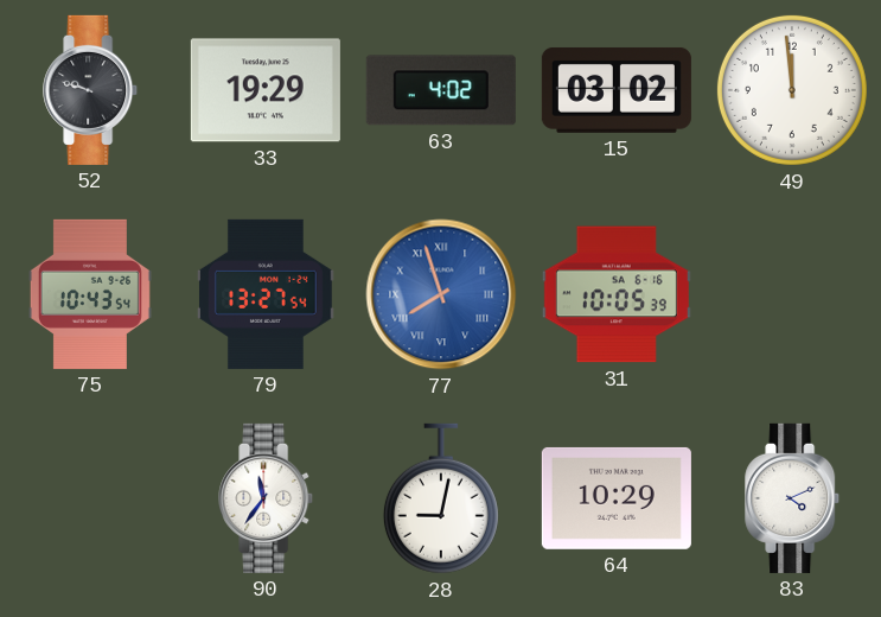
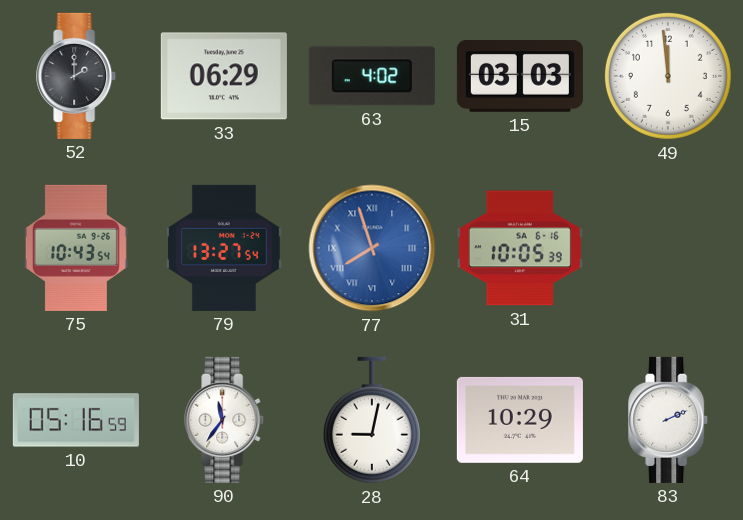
52: 9:48 -> 2:00
33: 19:29 -> 06:29
15: 03:02 -> 03:03
10: none -> 05:16
83: 4:11 -> 2:11
